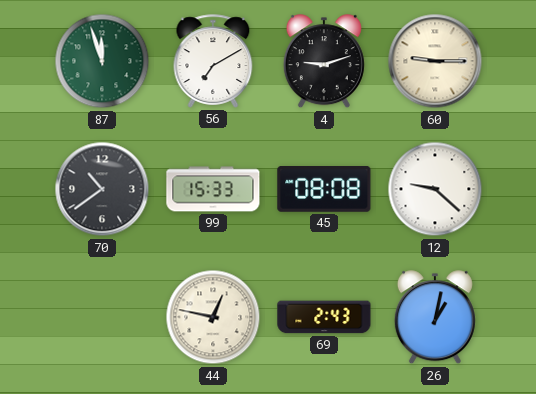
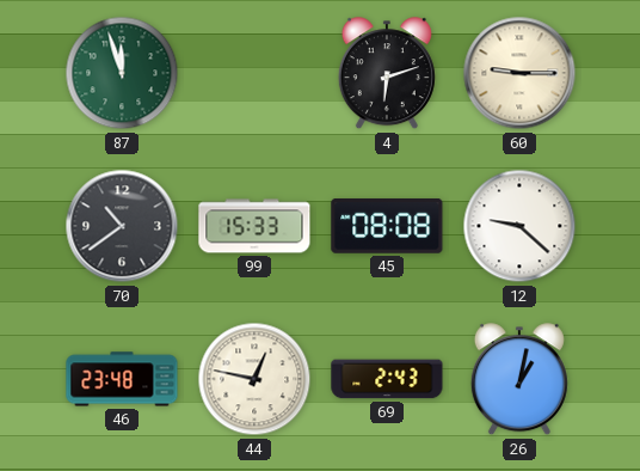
56: 7:10 -> none
4: 9:12 -> 6:12
46: none -> 23:48
